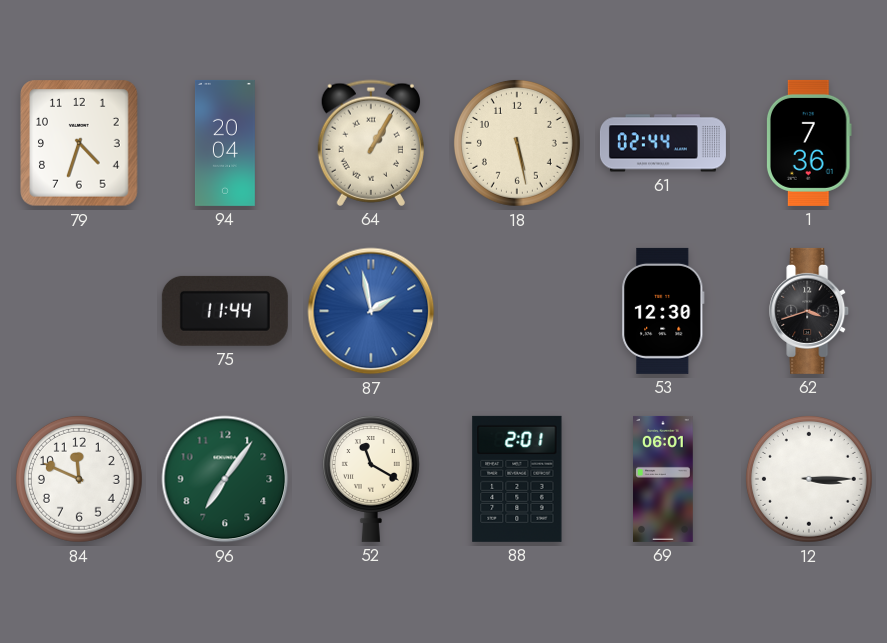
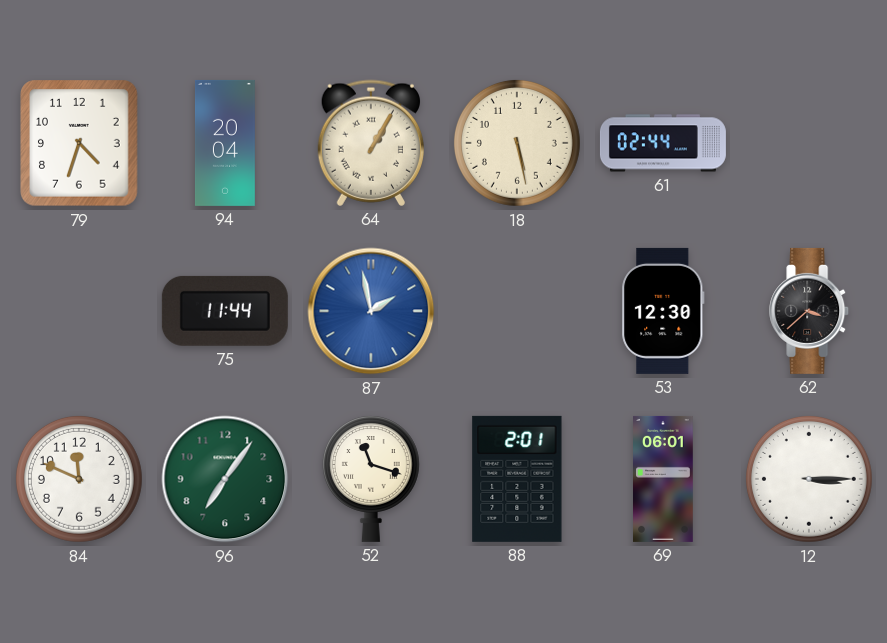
1: 7:36 -> none
62: 3:42 -> 3:38
52: 11:20 -> 11:18
